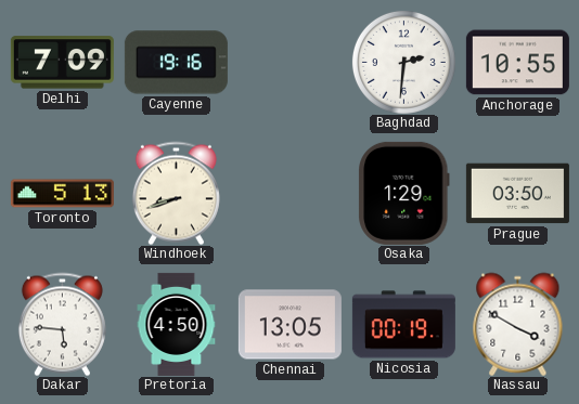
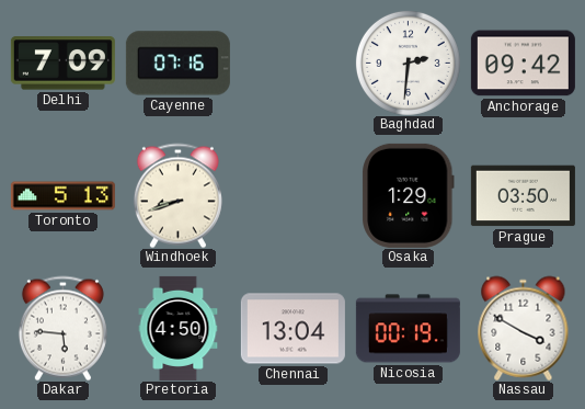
Cayenne: 19:16 -> 07:16
Anchorage: 10:55 -> 09:42
Chennai: 13:05 -> 13:04
